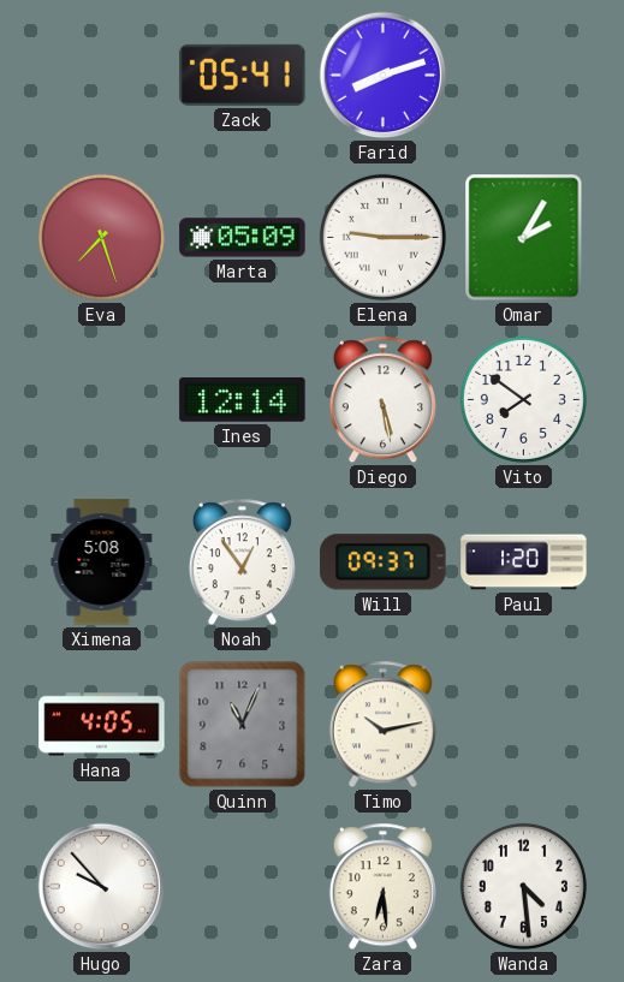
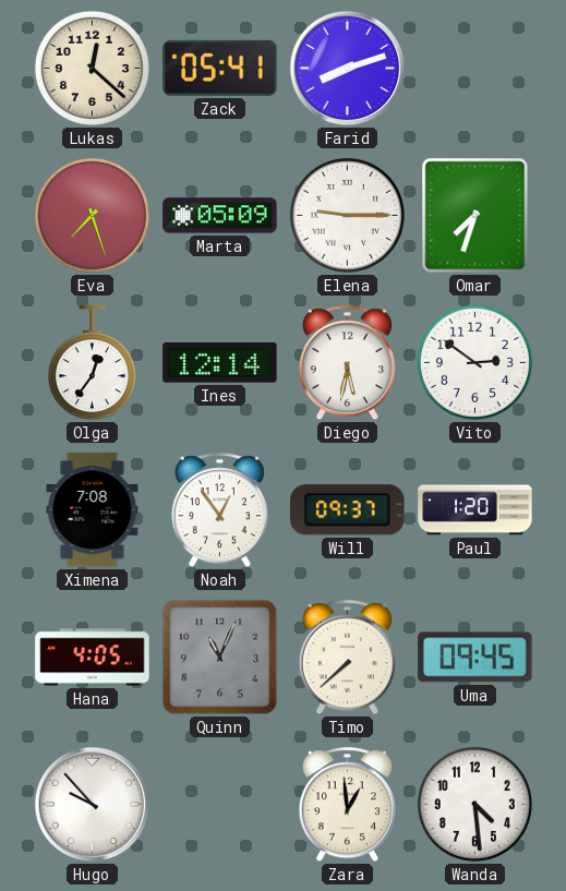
Lukas: none -> 12:22
Omar: 2:05 -> 7:33
Olga: none -> 12:36
Diego: 5:28 -> 5:32
Vito: 7:51 -> 2:51
Ximena: 5:08 -> 7:08
Timo: 10:13 -> 7:38
Uma: none -> 09:45
Zara: 6:29 -> 12:59
